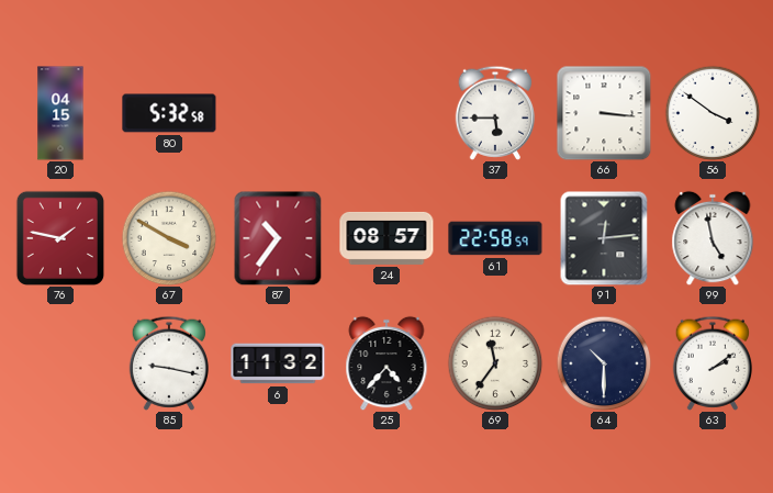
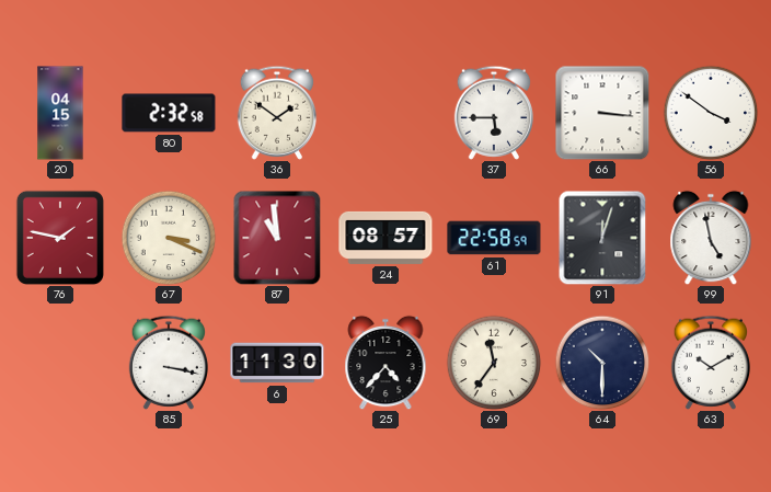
80: 5:32 -> 2:32
36: none -> 1:51
67: 3:50 -> 3:19
87: 10:36 -> 10:59
91: 12:14 -> 12:03
85: 9:17 -> 3:17
6: 11:32 -> 11:30
63: 2:09 -> 10:10
